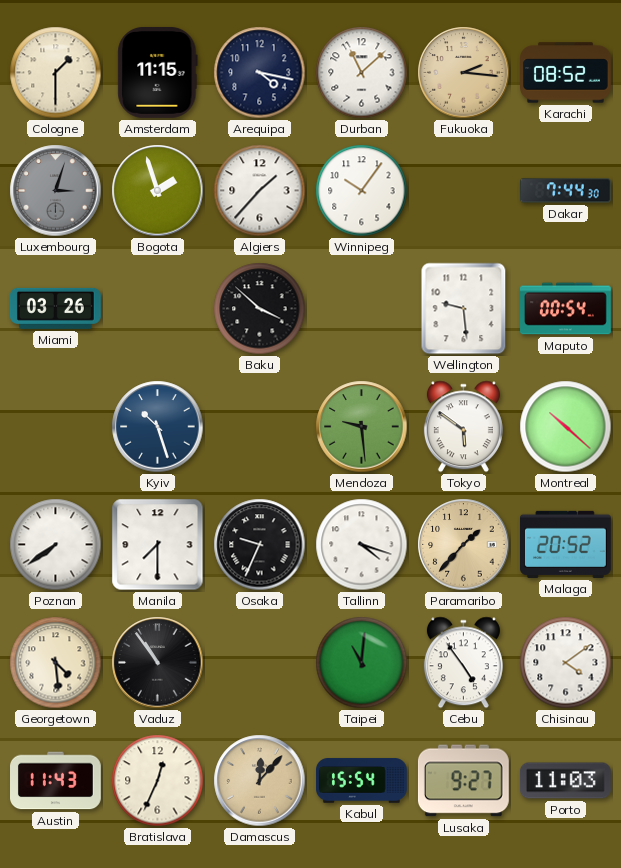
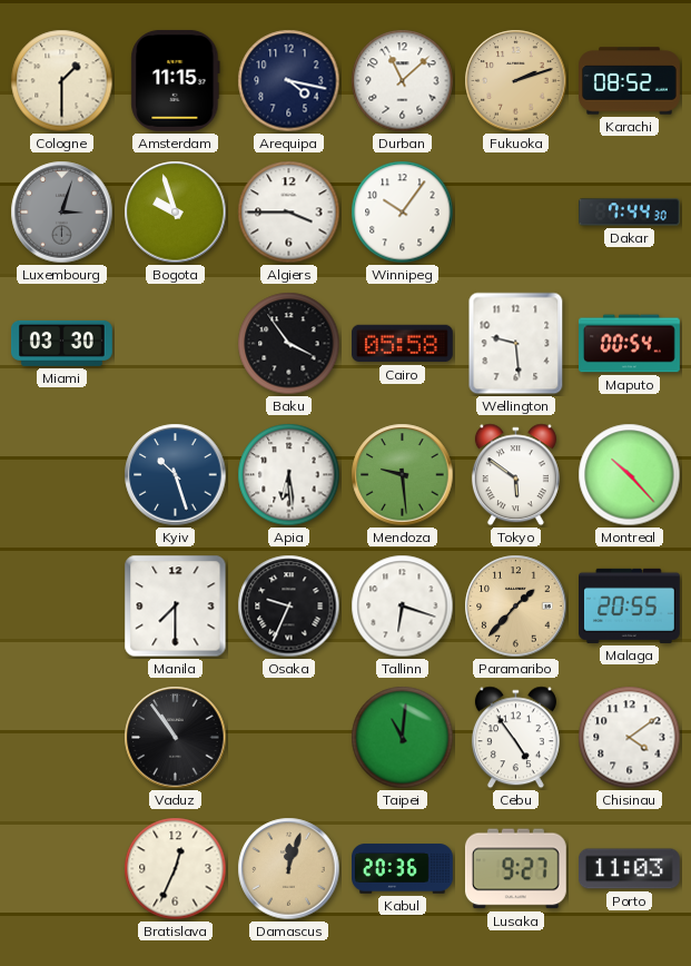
Fukuoka: 2:16 -> 2:12
Bogota: 1:57 -> 9:57
Algiers: 1:37 -> 3:45
Miami: 03:26 -> 03:30
Baku: 3:52 -> 3:54
Cairo: none -> 05:58
Apia: none -> 6:29
Montreal: 10:22 -> 10:23
Poznan: 7:39 -> none
Tallinn: 4:18 -> 6:18
Malaga: 20:52 -> 20:55
Georgetown: 4:29 -> none
Austin: 11:43 -> none
Damascus: 12:07 -> 12:03
Kabul: 15:54 -> 20:36
